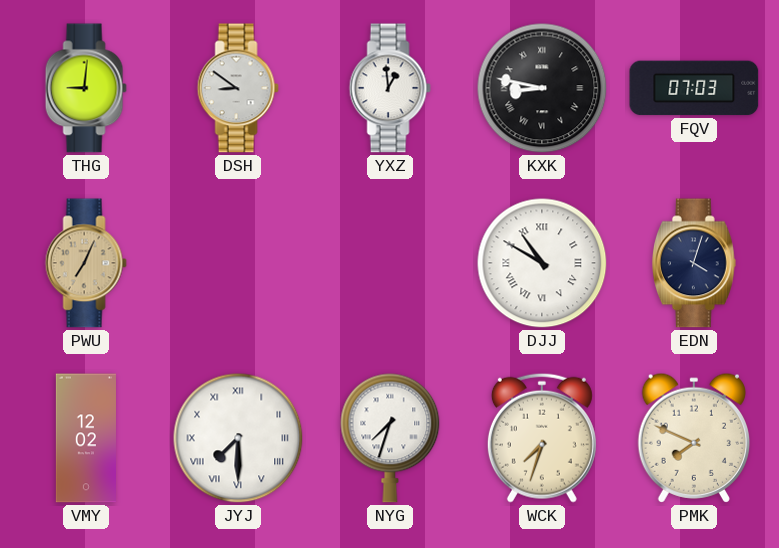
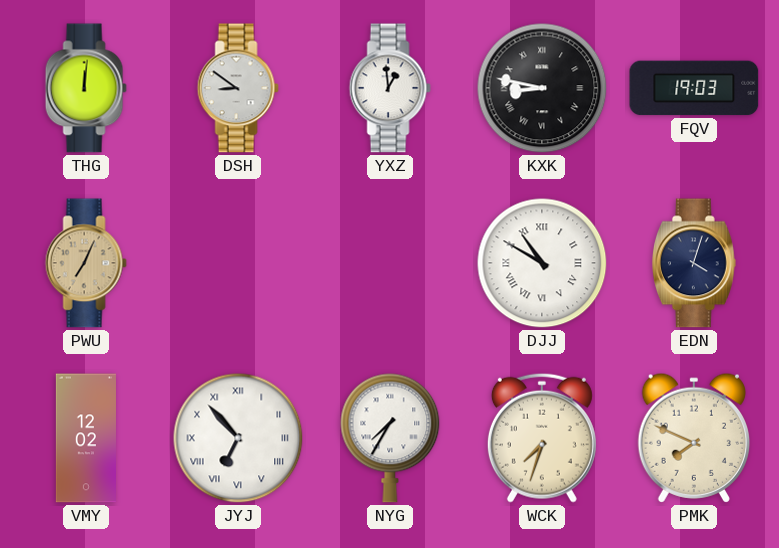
THG: 9:01 -> 12:01
FQV: 07:03 -> 19:03
JYJ: 7:30 -> 6:53
NYG: 7:33 -> 7:35
